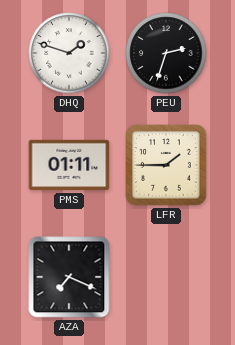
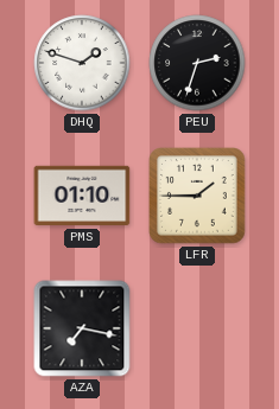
PMS: 01:11 -> 01:10
AZA: 7:19 -> 7:17
